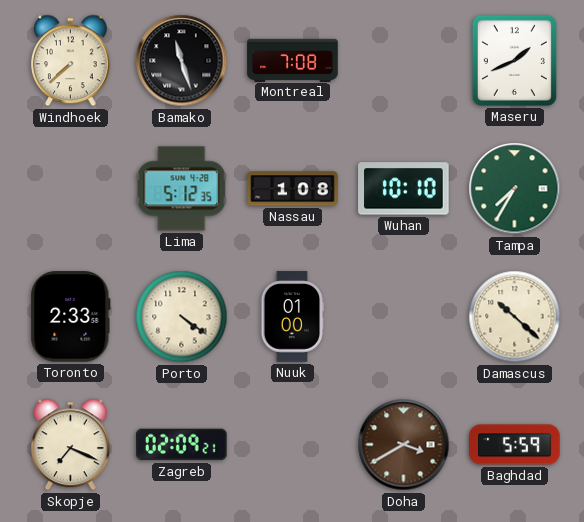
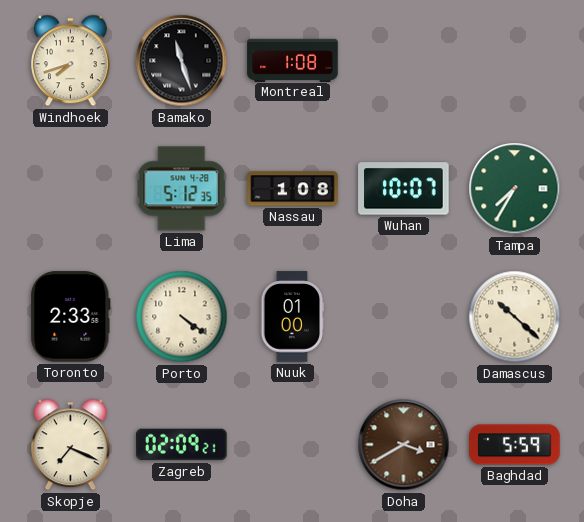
Windhoek: 7:38 -> 7:42
Montreal: 7:08 -> 1:08
Maseru: 1:41 -> none
Wuhan: 10:10 -> 10:07
